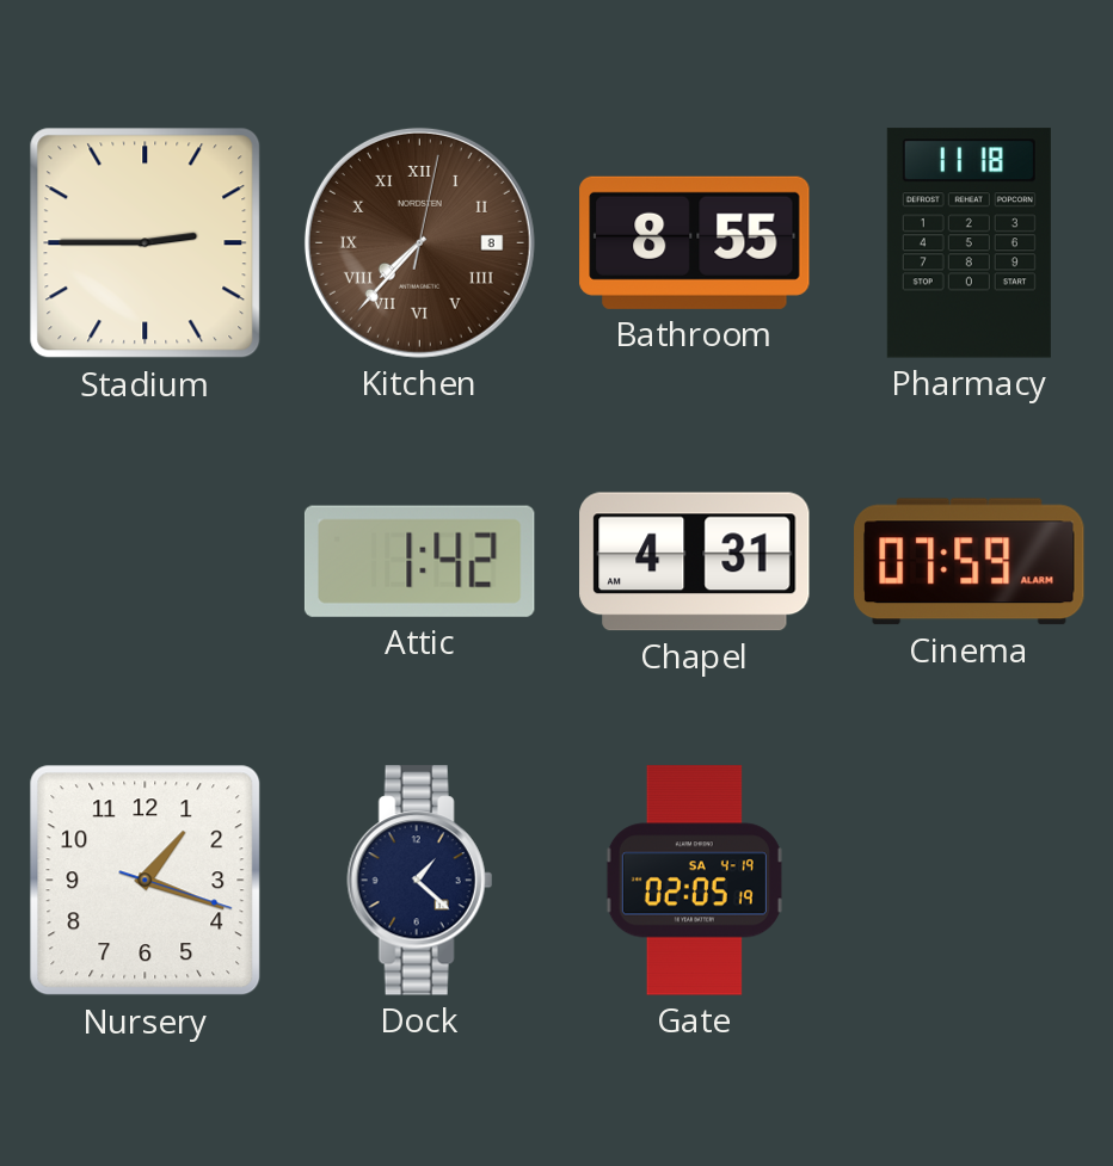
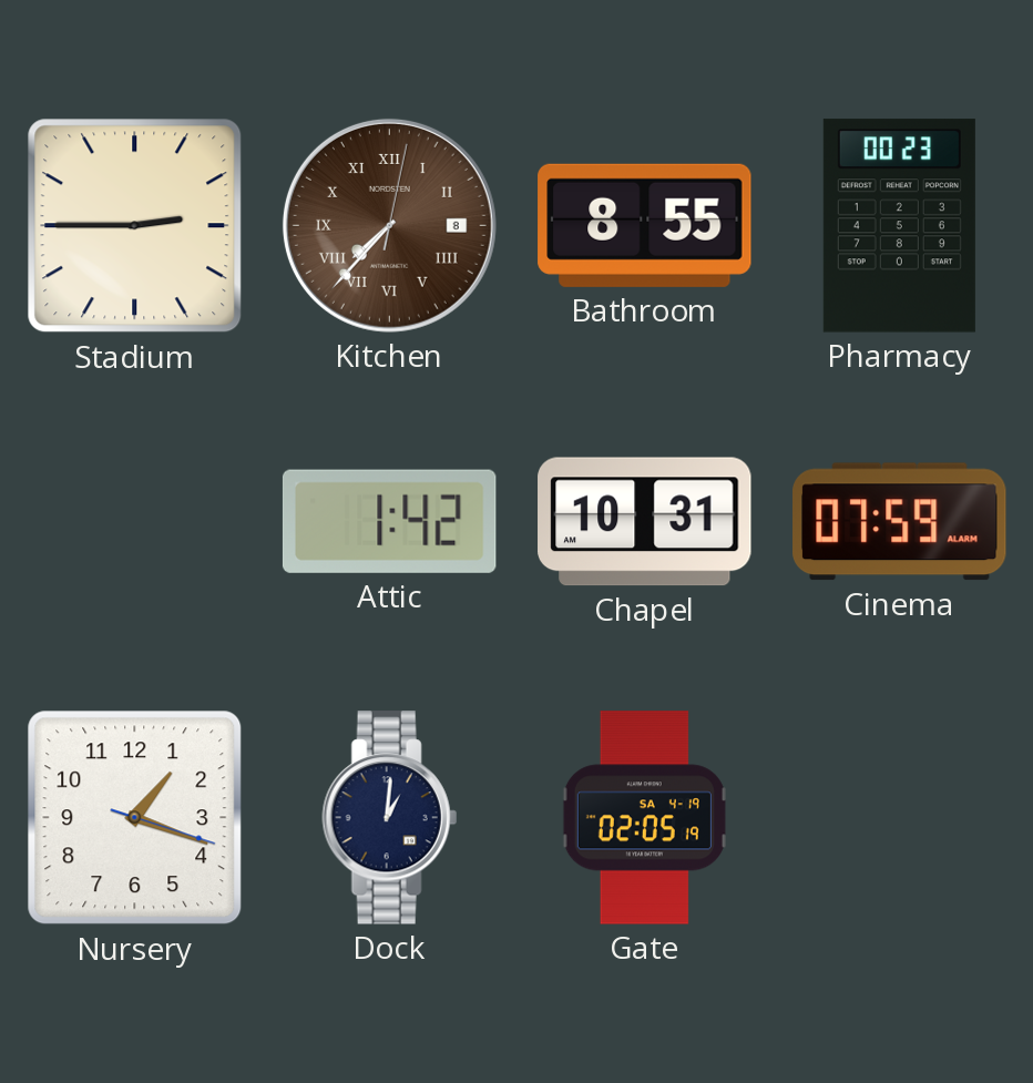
Pharmacy: 11:18 -> 00:23
Chapel: 4:31 -> 10:31
Dock: 1:22 -> 1:01
